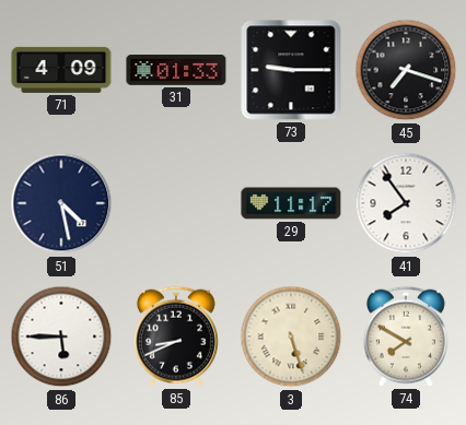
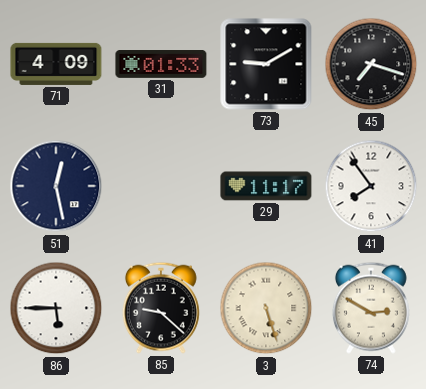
73: 9:15 -> 9:10
51: 4:28 -> 12:28
85: 8:41 -> 9:22
74: 7:50 -> 2:50
